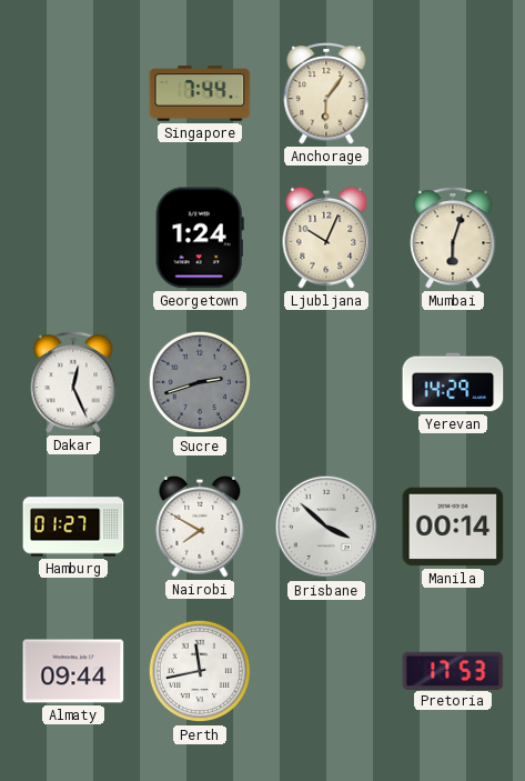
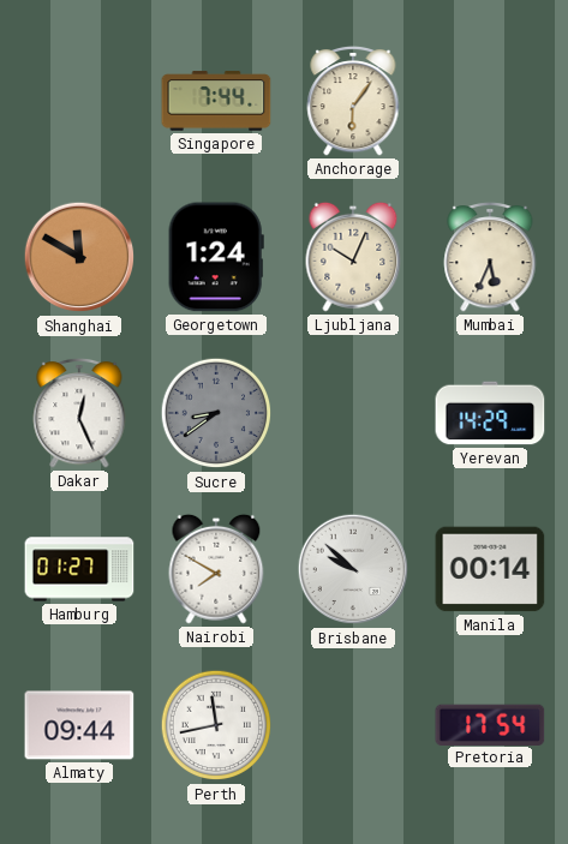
Shanghai: none -> 11:50
Mumbai: 6:03 -> 5:34
Sucre: 2:42 -> 8:39
Brisbane: 3:52 -> 9:52
Pretoria: 17:53 -> 17:54
